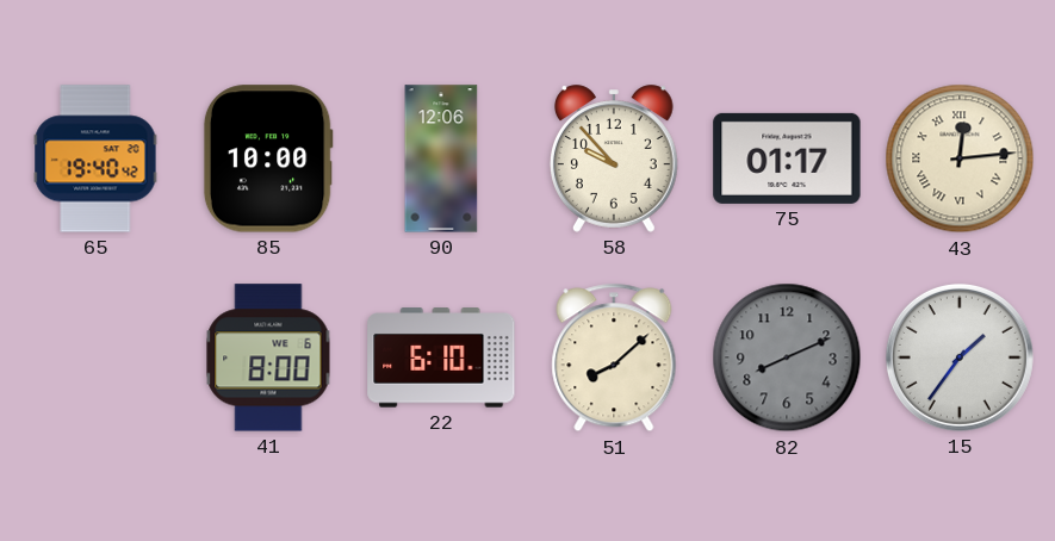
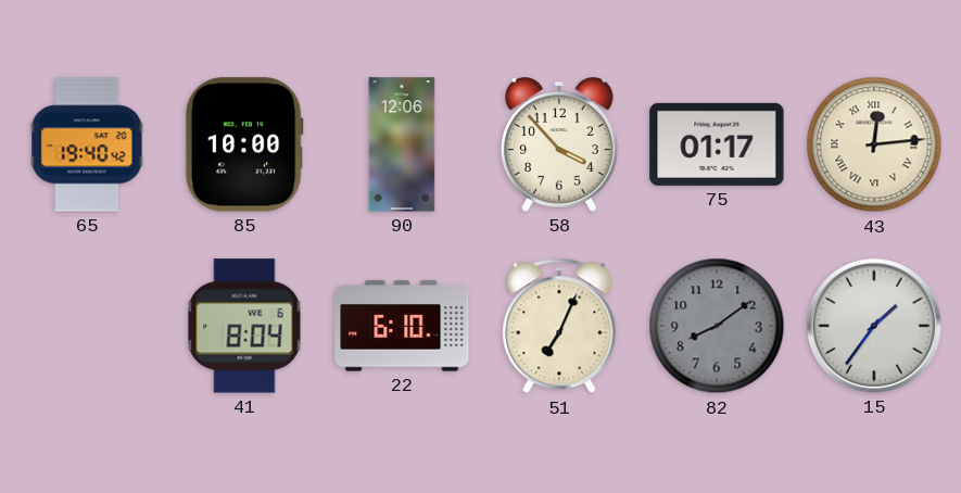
58: 9:53 -> 3:53
41: 8:00 -> 8:04
51: 8:08 -> 7:04
82: 8:11 -> 8:09
